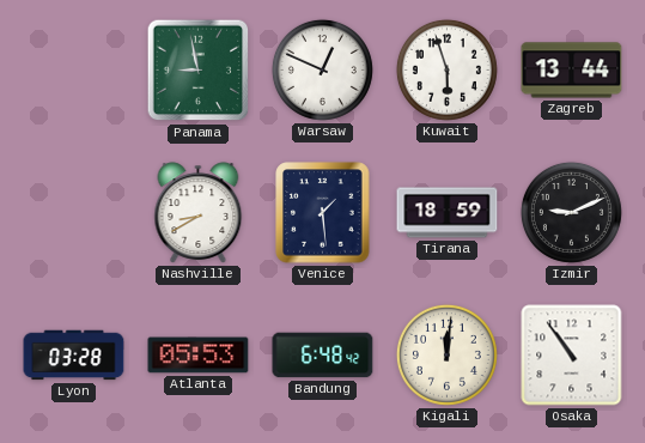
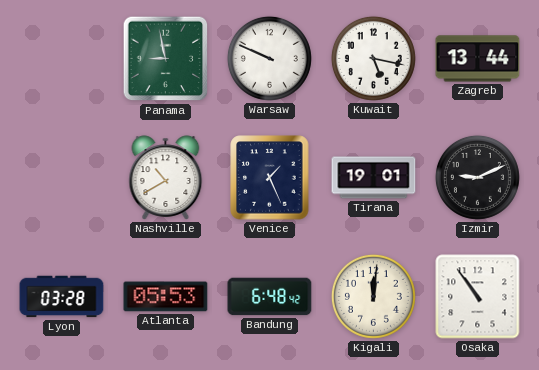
Warsaw: 12:49 -> 9:49
Kuwait: 5:57 -> 5:17
Nashville: 8:40 -> 10:40
Venice: 1:29 -> 1:26
Tirana: 18:59 -> 19:01
